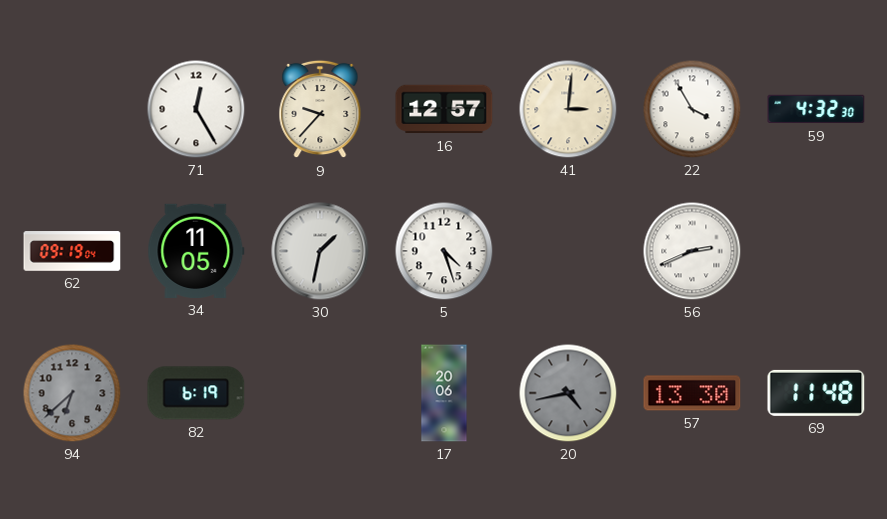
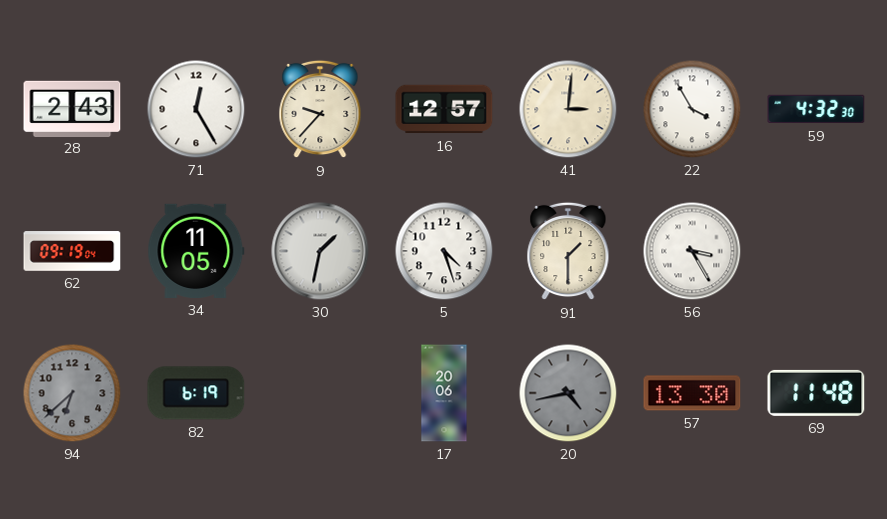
28: none -> 2:43
91: none -> 1:30
56: 2:41 -> 3:25
